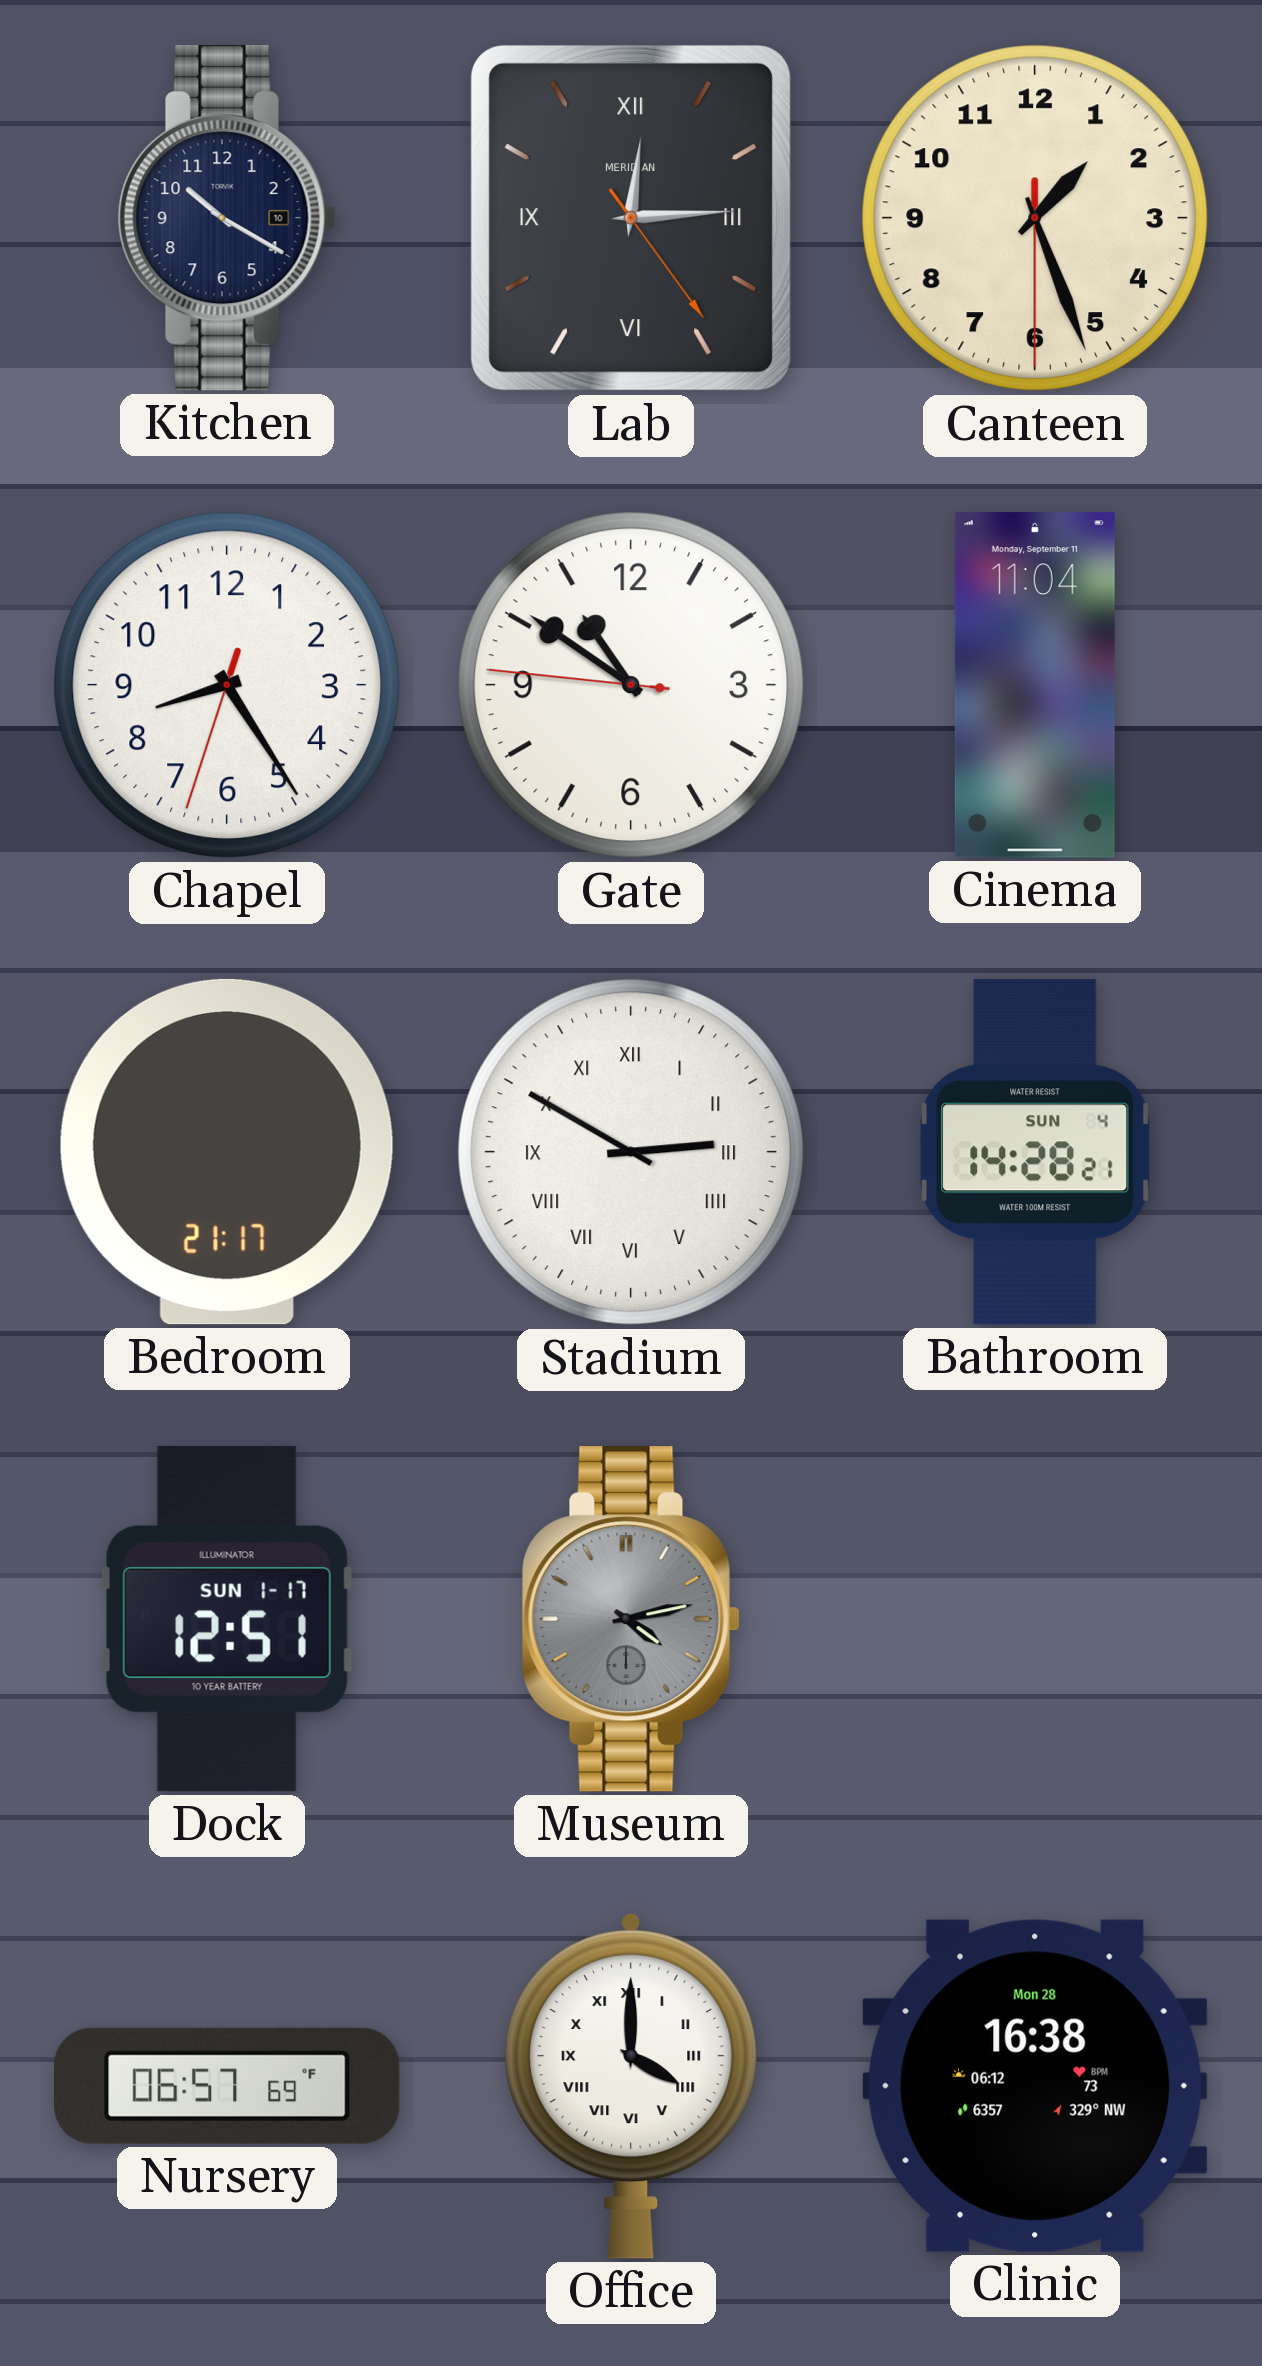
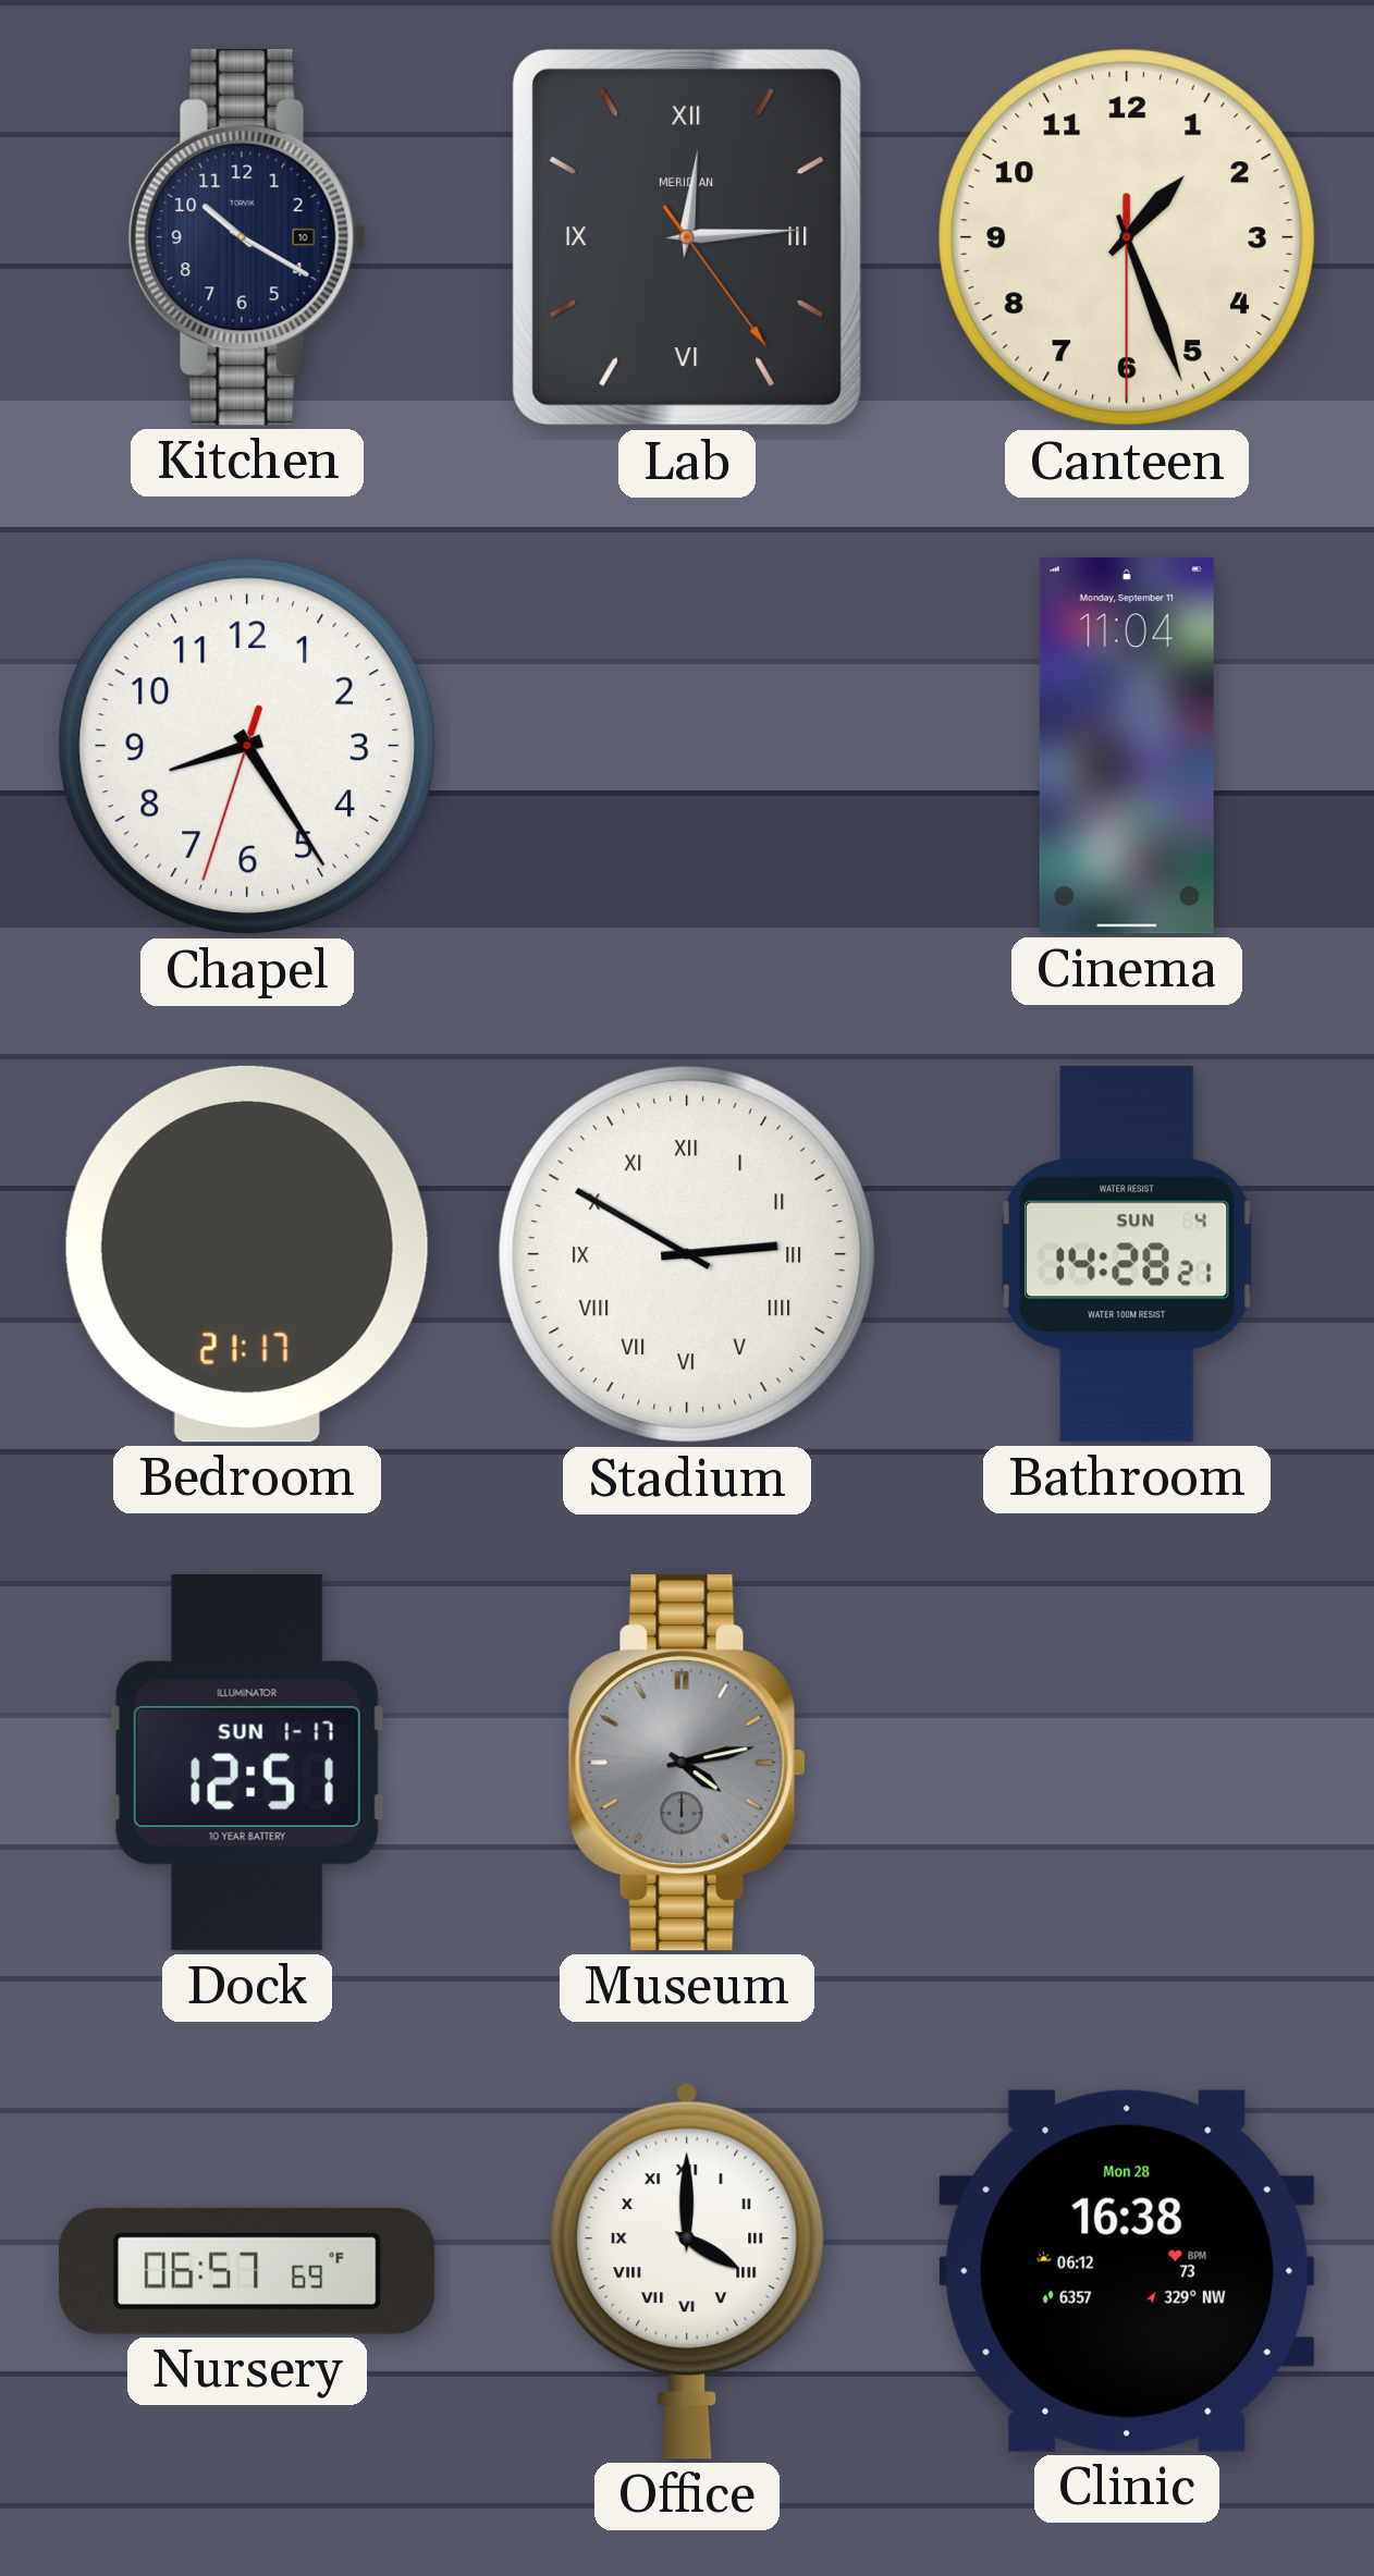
Gate: 10:50 -> none
